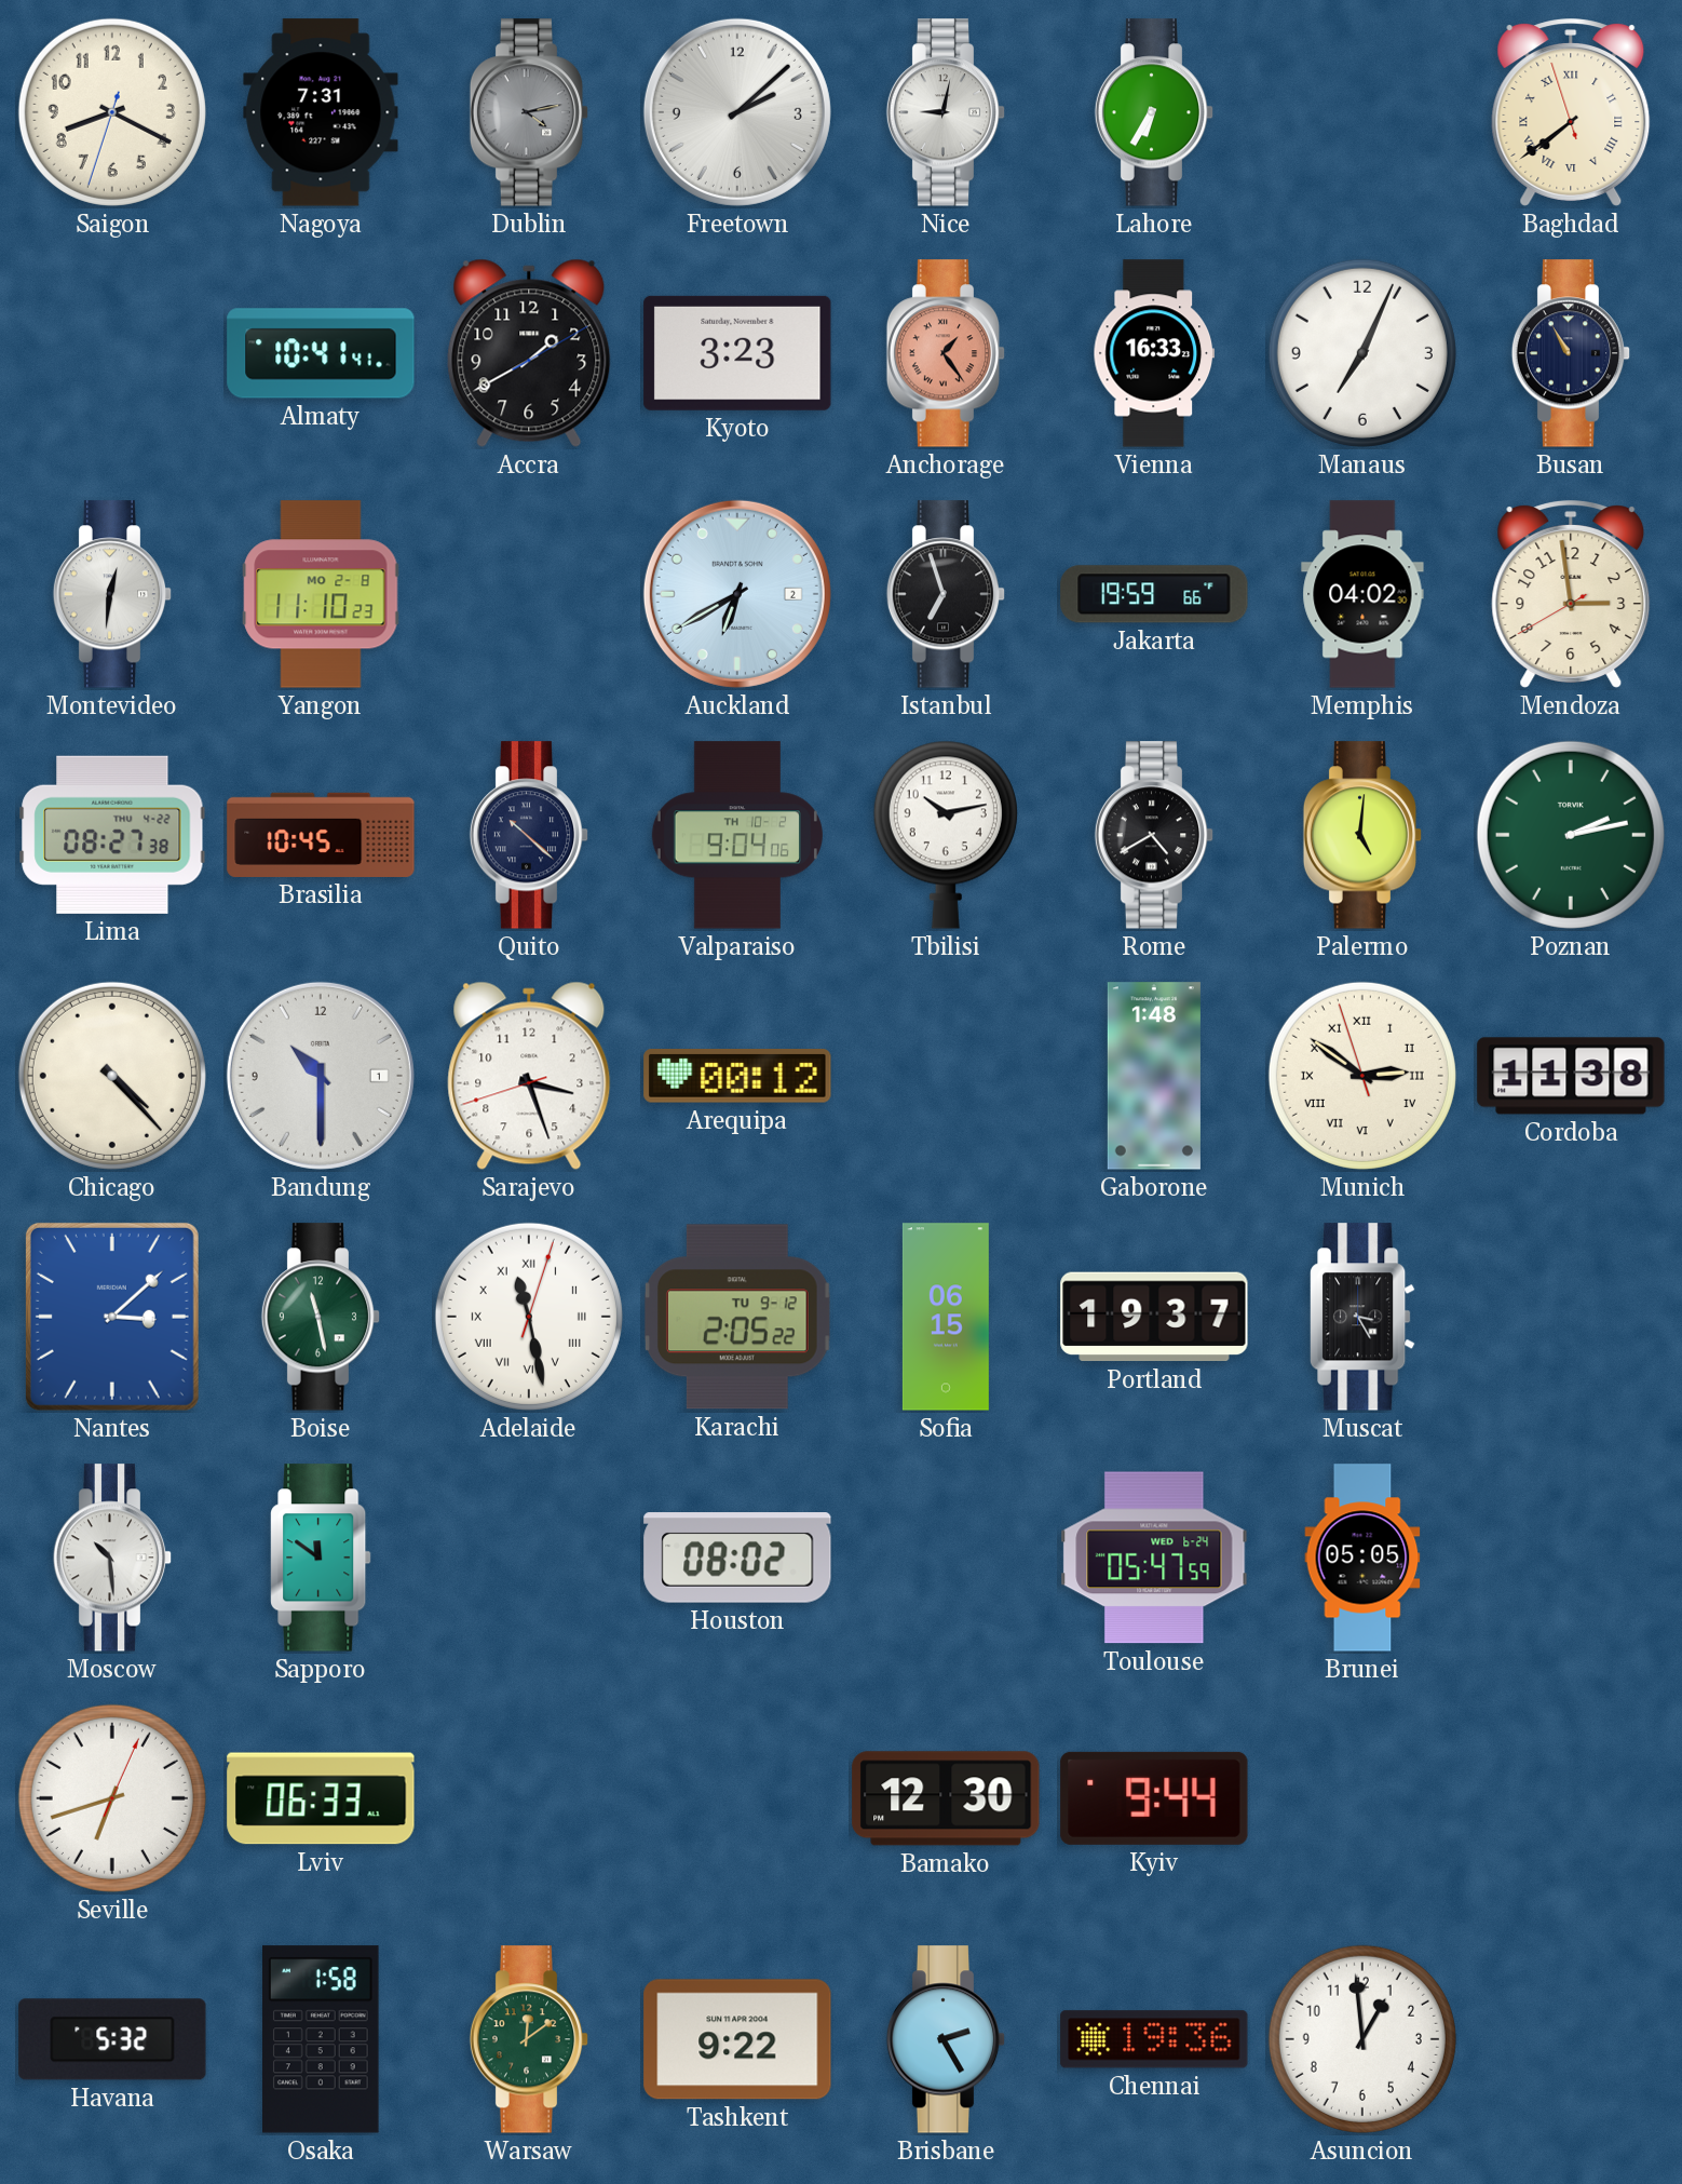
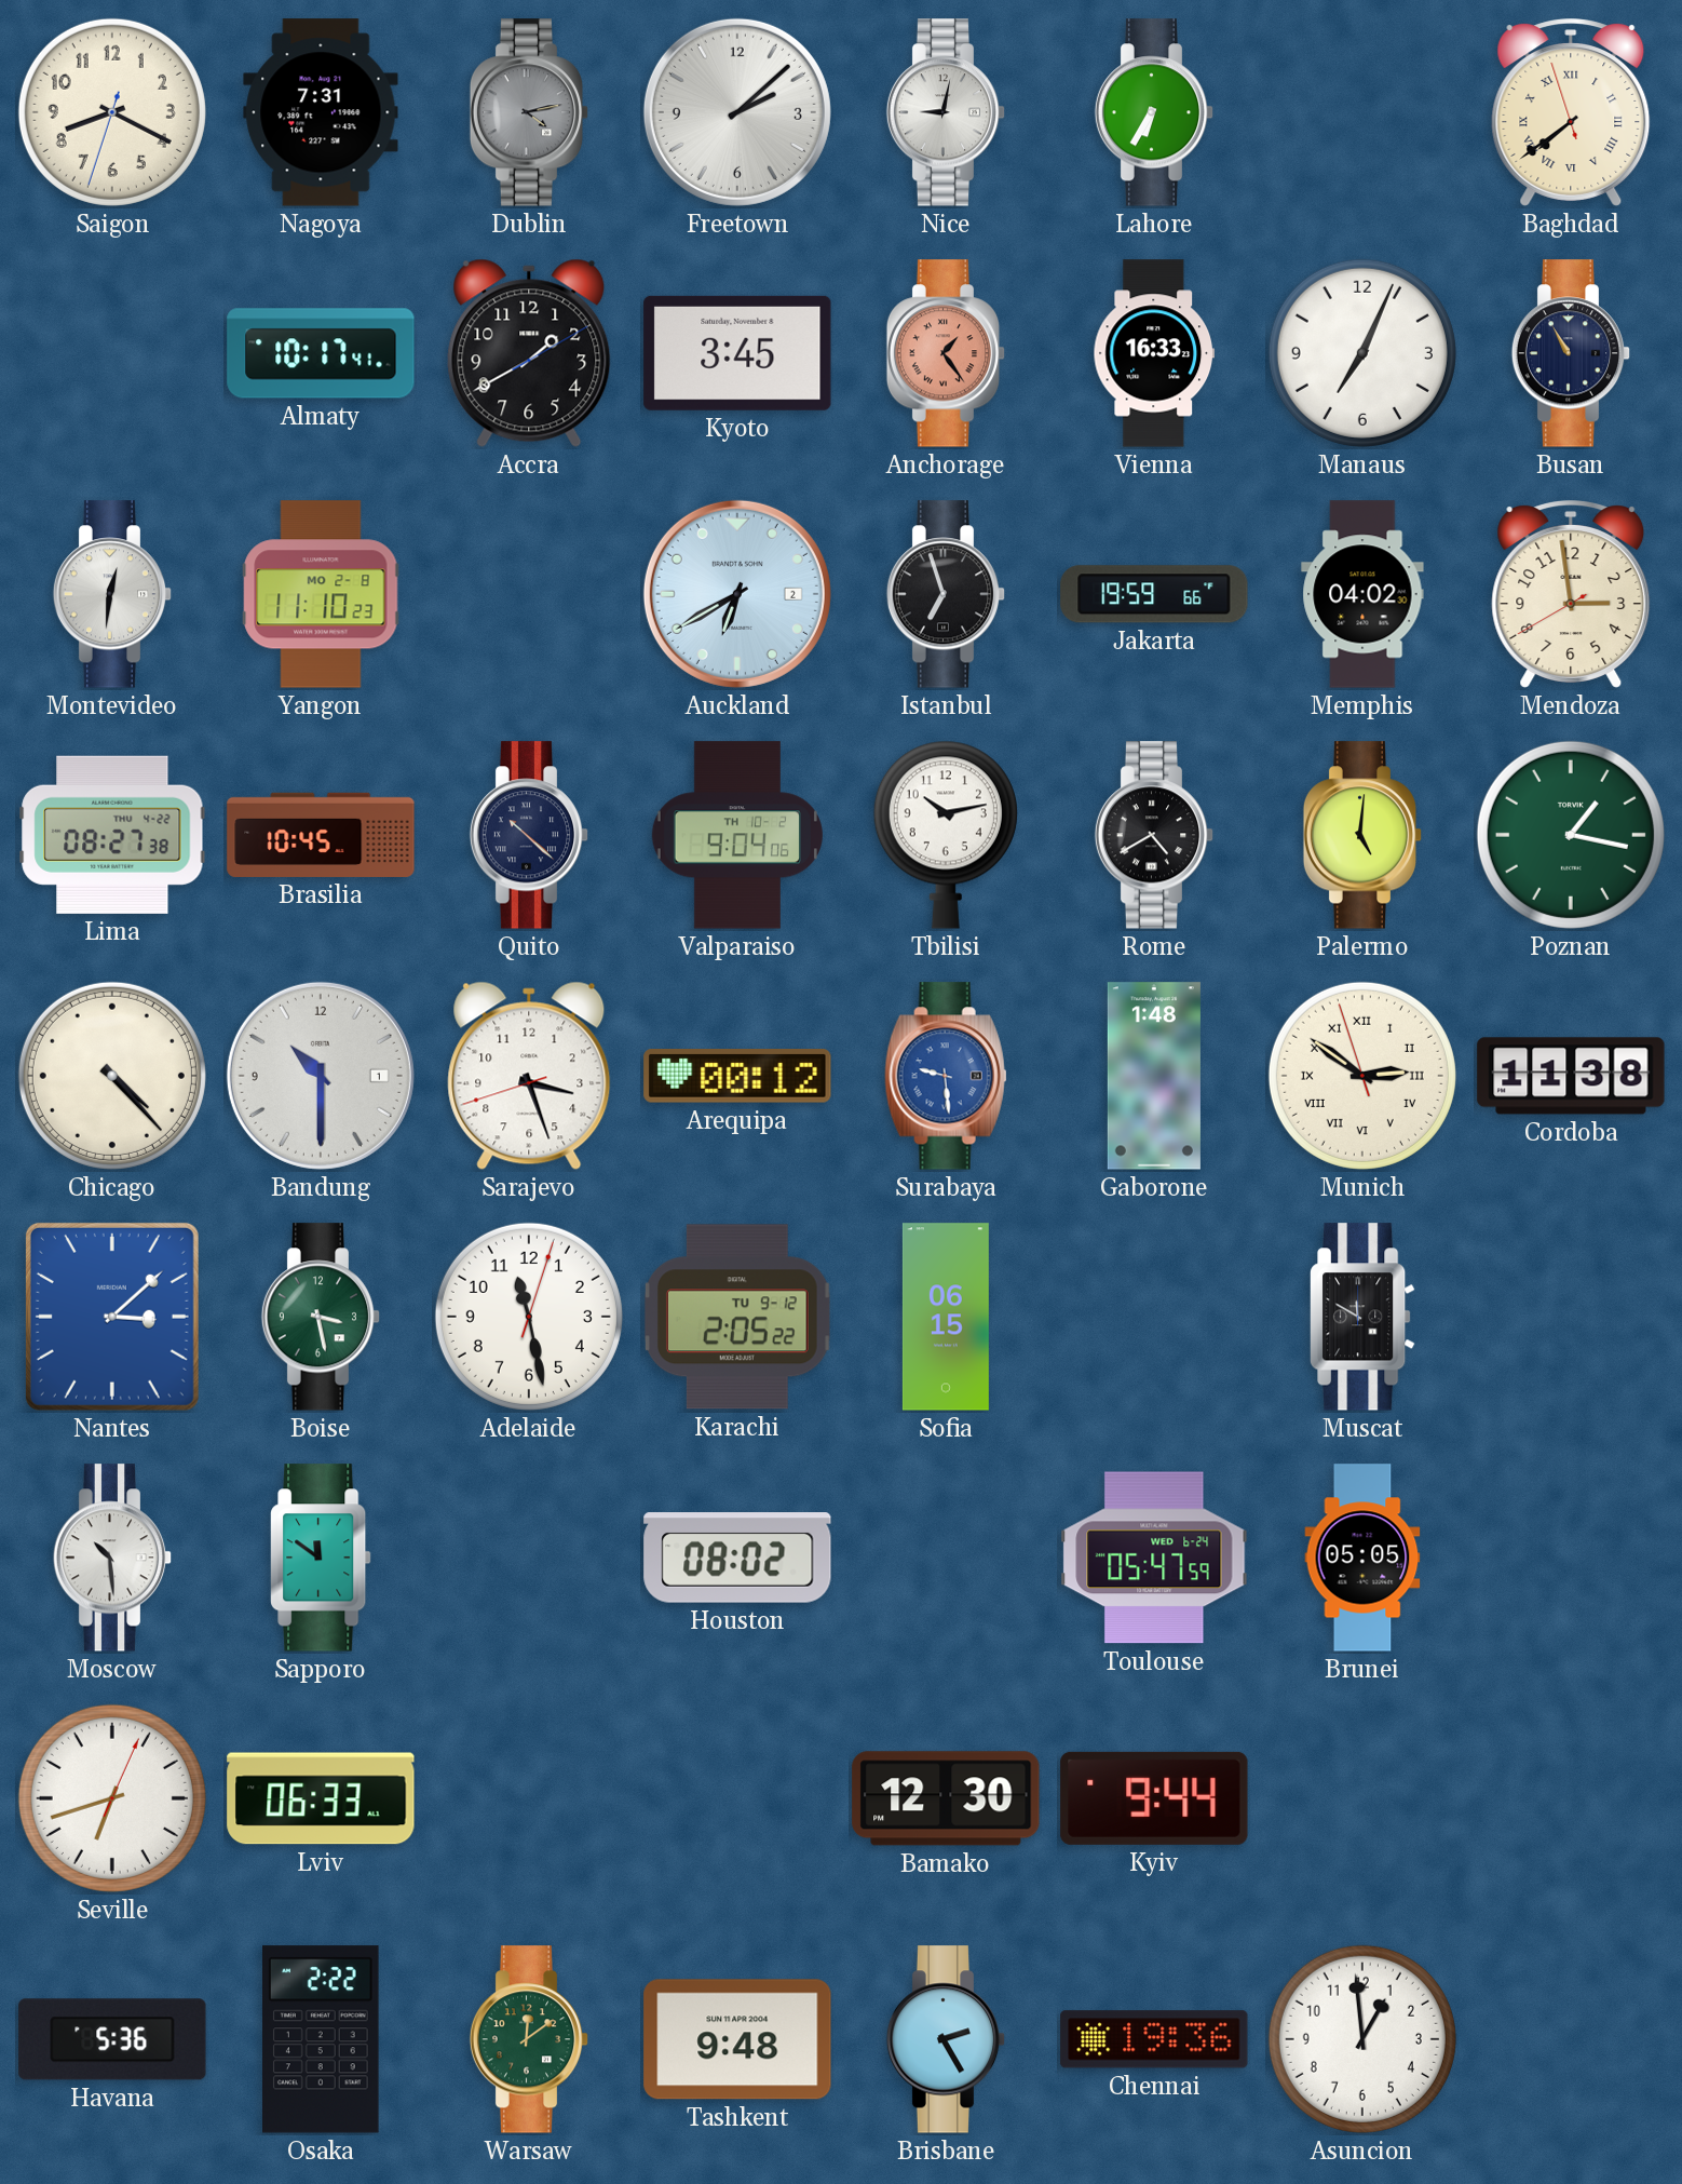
Almaty: 10:41 -> 10:17
Kyoto: 3:23 -> 3:45
Poznan: 2:13 -> 1:17
Surabaya: none -> 9:29
Boise: 11:28 -> 3:28
Adelaide numerals: Roman -> Arabic
Portland: 19:37 -> none
Muscat: 3:25 -> 11:50
Havana: 5:32 -> 5:36
Osaka: 1:58 -> 2:22
Tashkent: 9:22 -> 9:48
